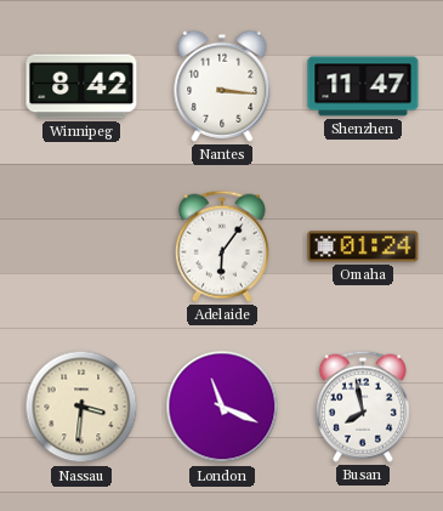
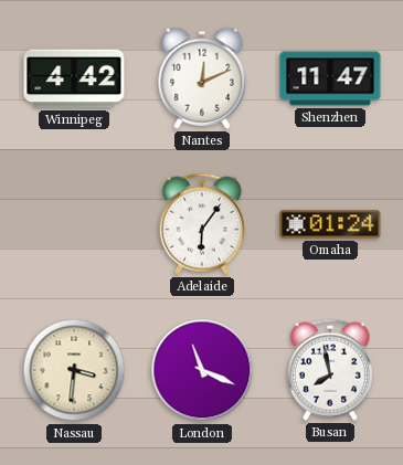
Winnipeg: 8:42 -> 4:42
Nantes: 3:16 -> 12:11
